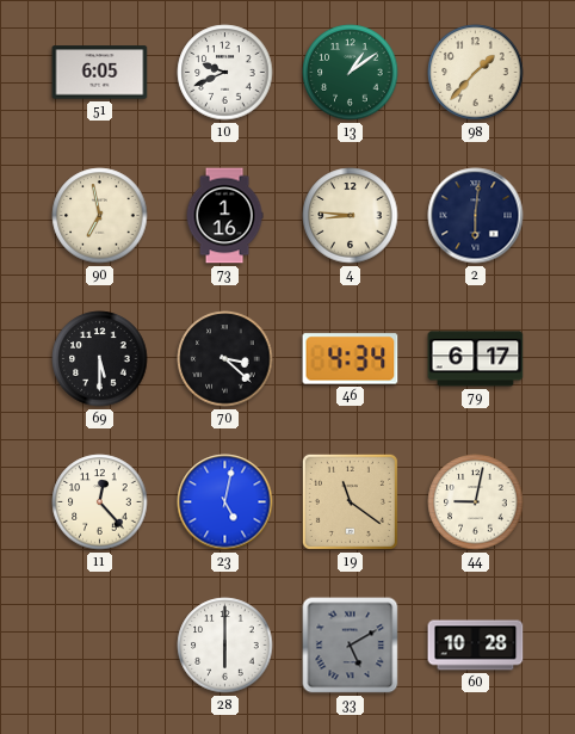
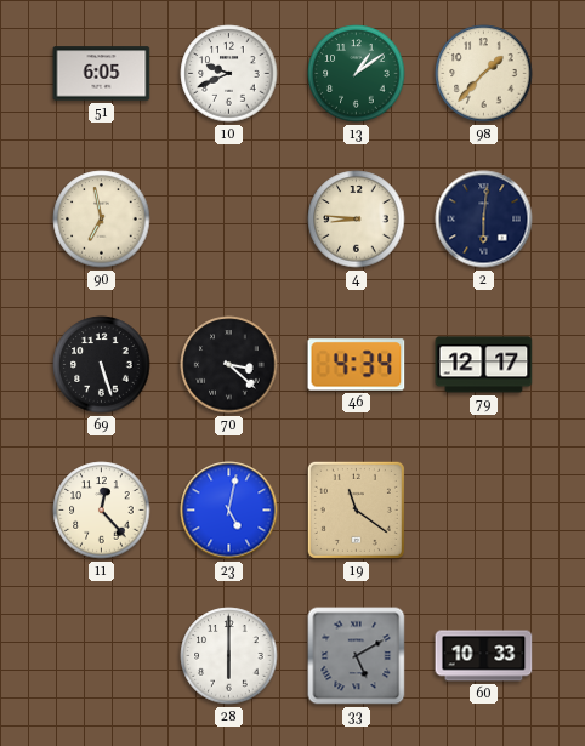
73: 1:16 -> none
69: 5:30 -> 5:27
79: 6:17 -> 12:17
44: 9:02 -> none
60: 10:28 -> 10:33
